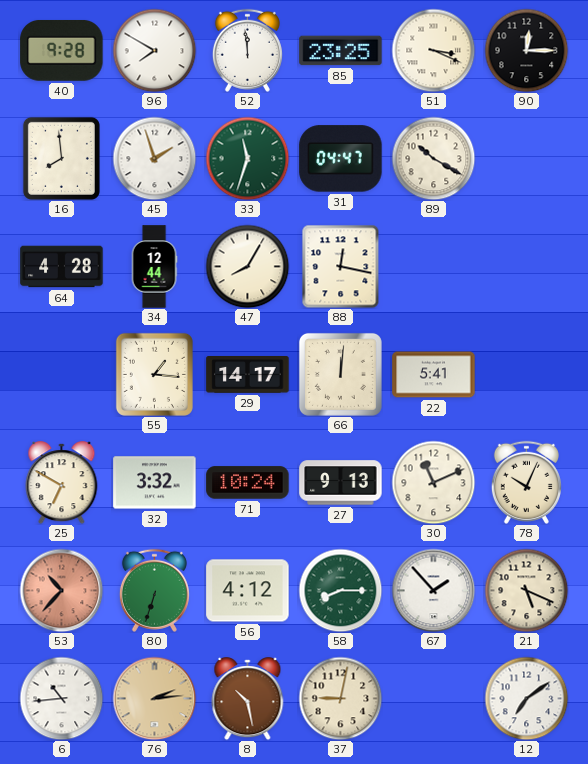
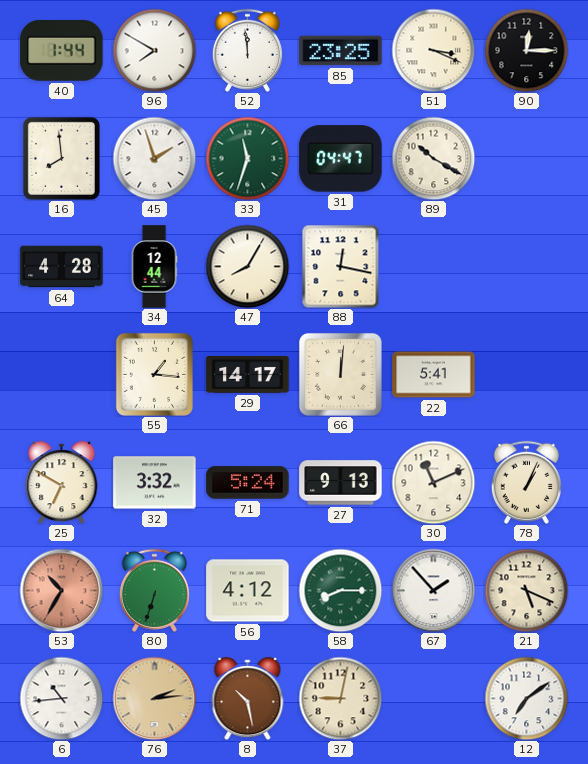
40: 9:28 -> 1:44
71: 10:24 -> 5:24
78: 10:04 -> 1:04
53: 10:37 -> 10:35
